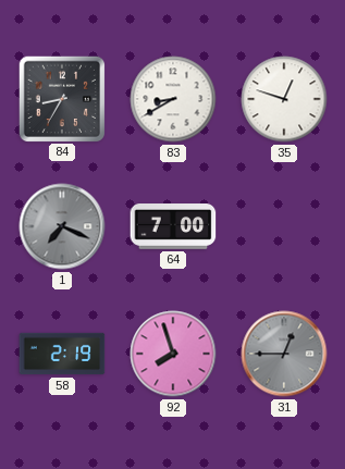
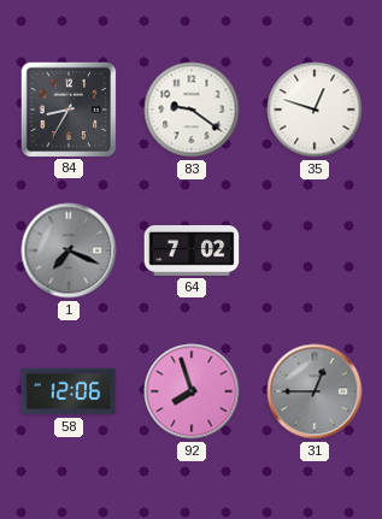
83: 8:40 -> 9:21
64: 7:00 -> 7:02
58: 2:19 -> 12:06
